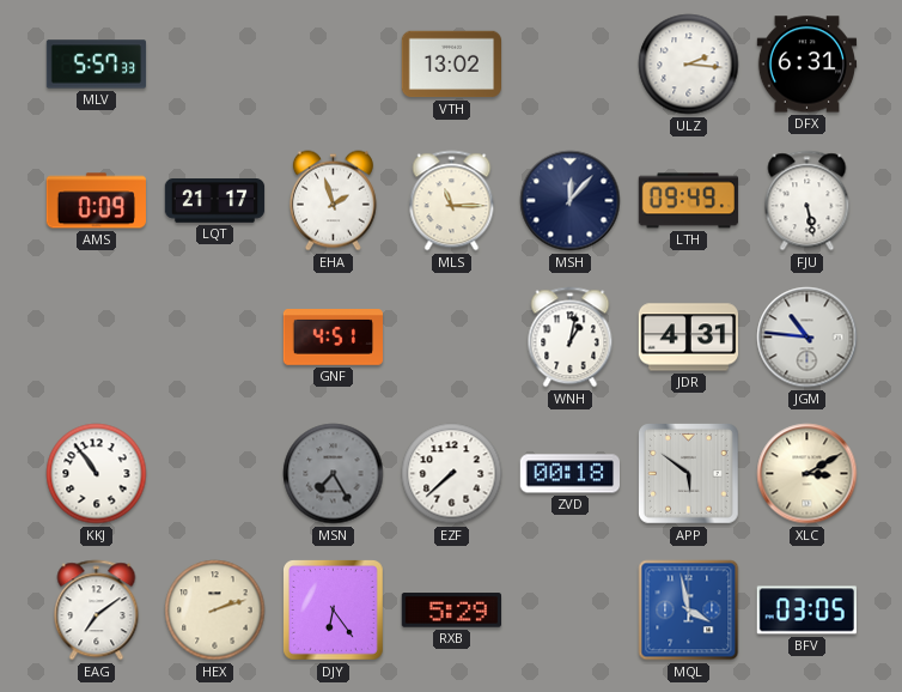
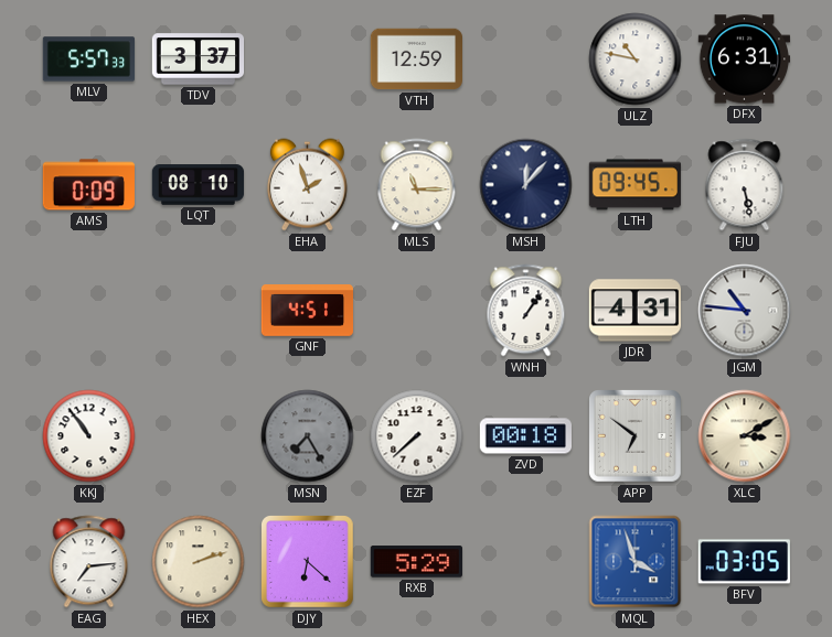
TDV: none -> 3:37
VTH: 13:02 -> 12:59
ULZ: 2:16 -> 10:47
LQT: 21:17 -> 08:10
LTH: 09:49 -> 09:45
WNH: 1:02 -> 1:06
APP: 5:51 -> 6:51
EAG: 7:09 -> 7:14
DJY: 6:24 -> 6:22
MQL: 3:58 -> 3:57
